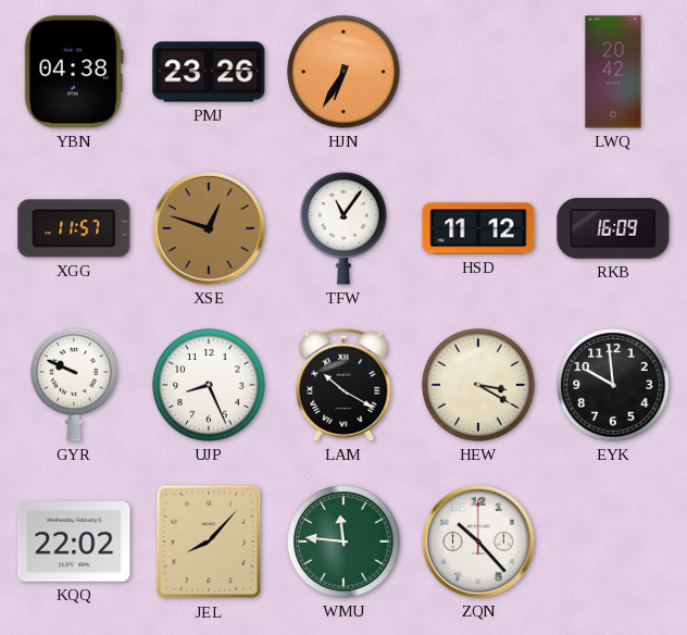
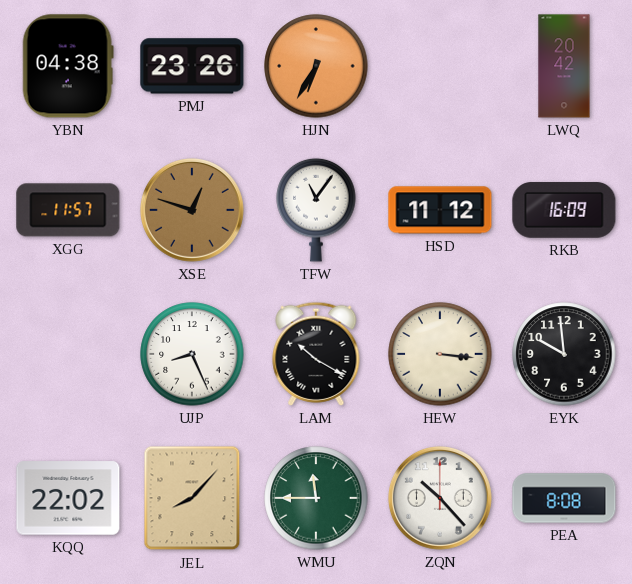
GYR: 9:49 -> none
HEW: 3:20 -> 3:16
WMU: 11:46 -> 11:45
PEA: none -> 8:08
